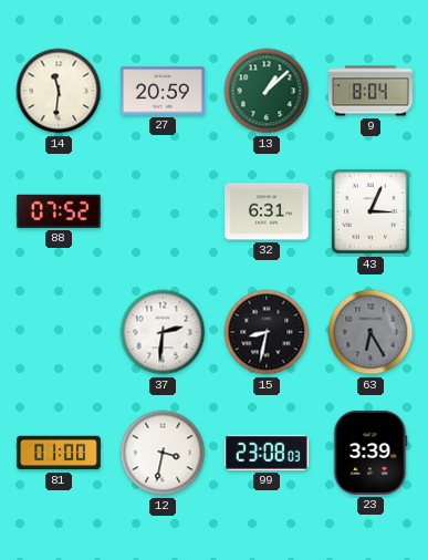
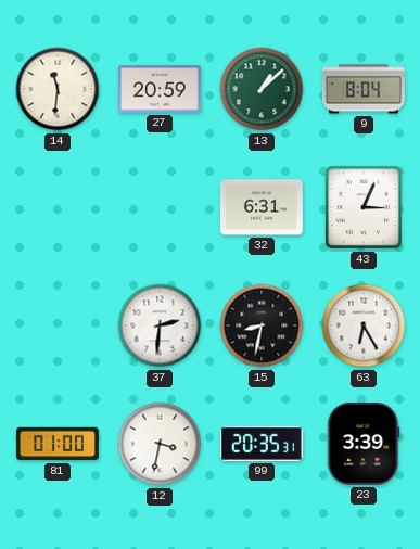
88: 07:52 -> none
63 dial: grey -> white
99: 23:08 -> 20:35
